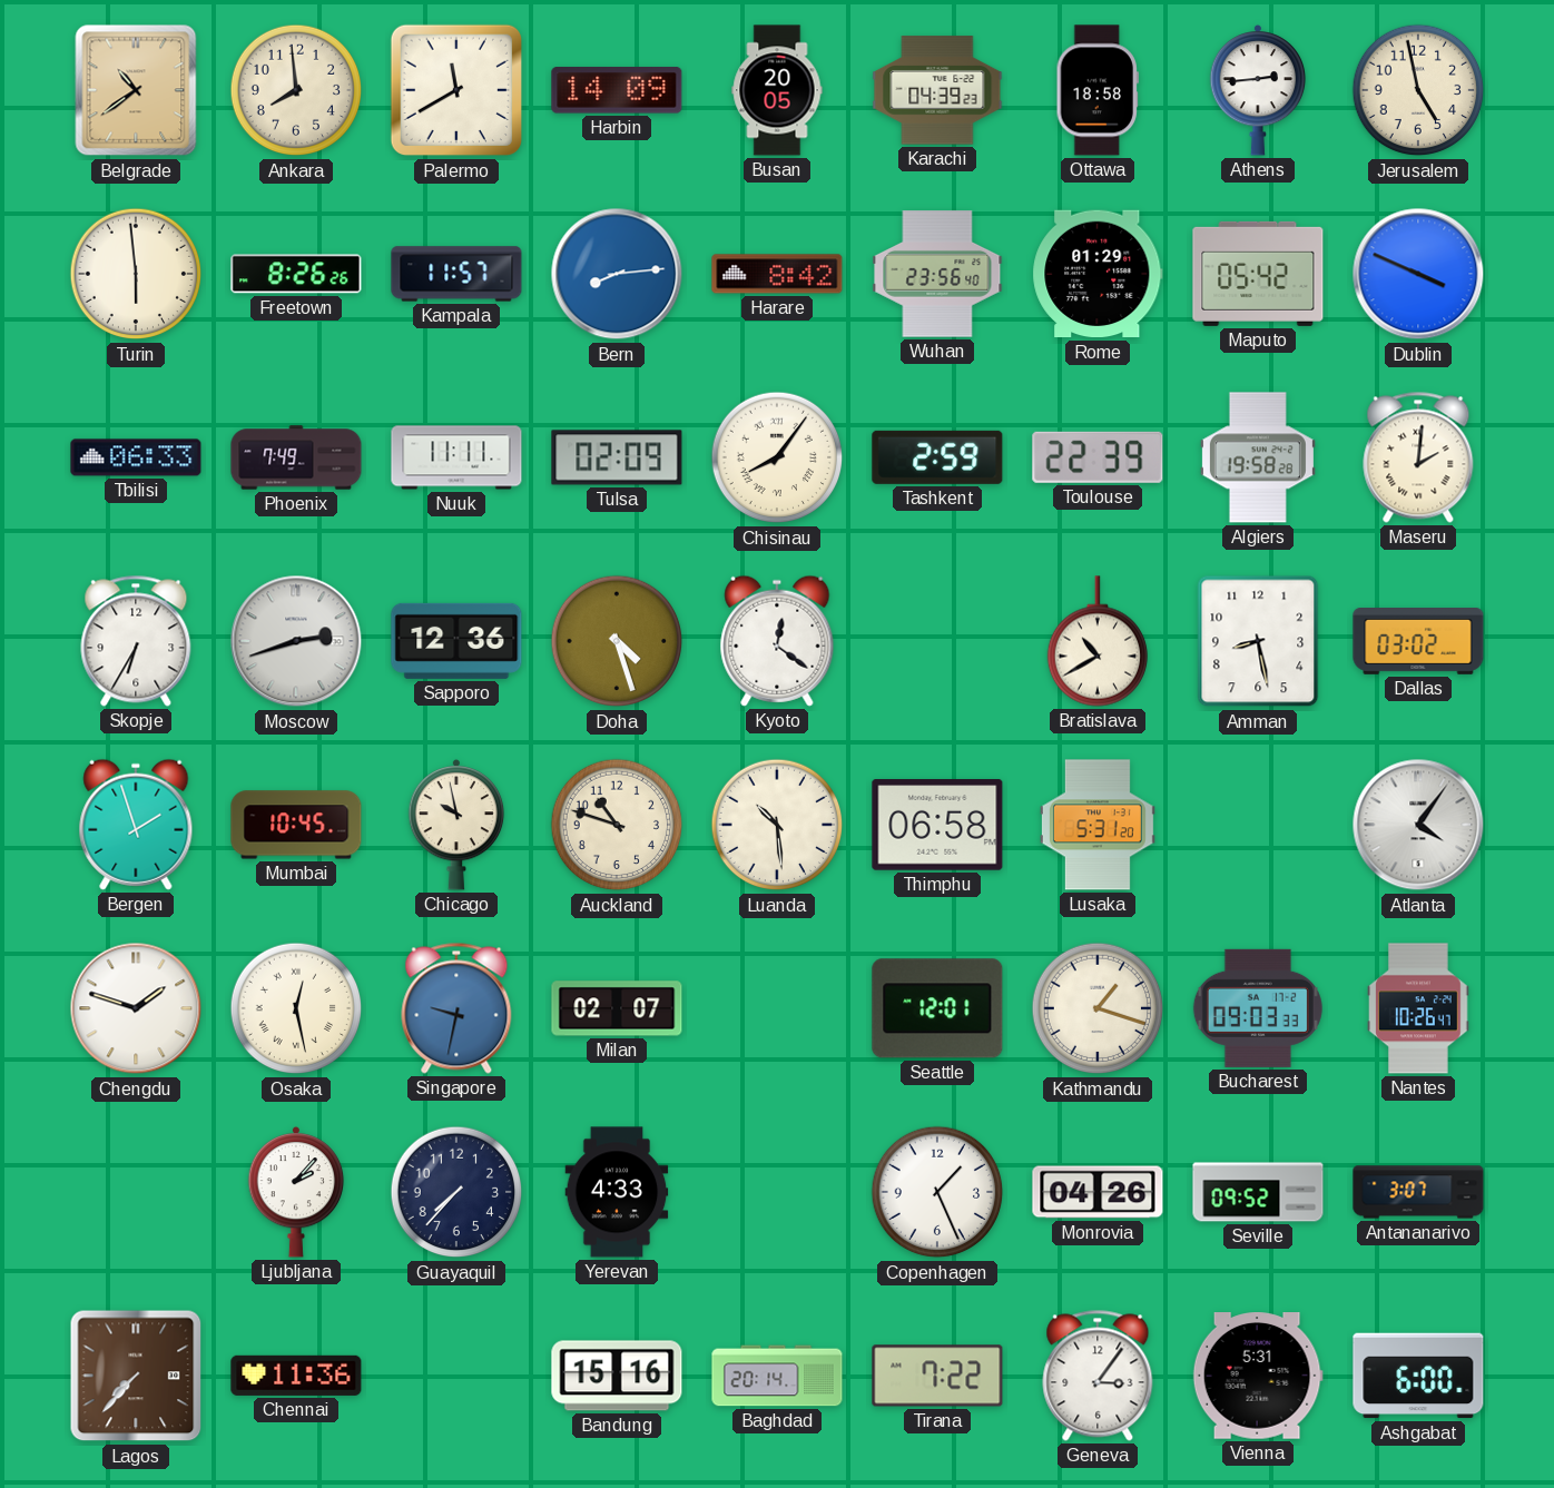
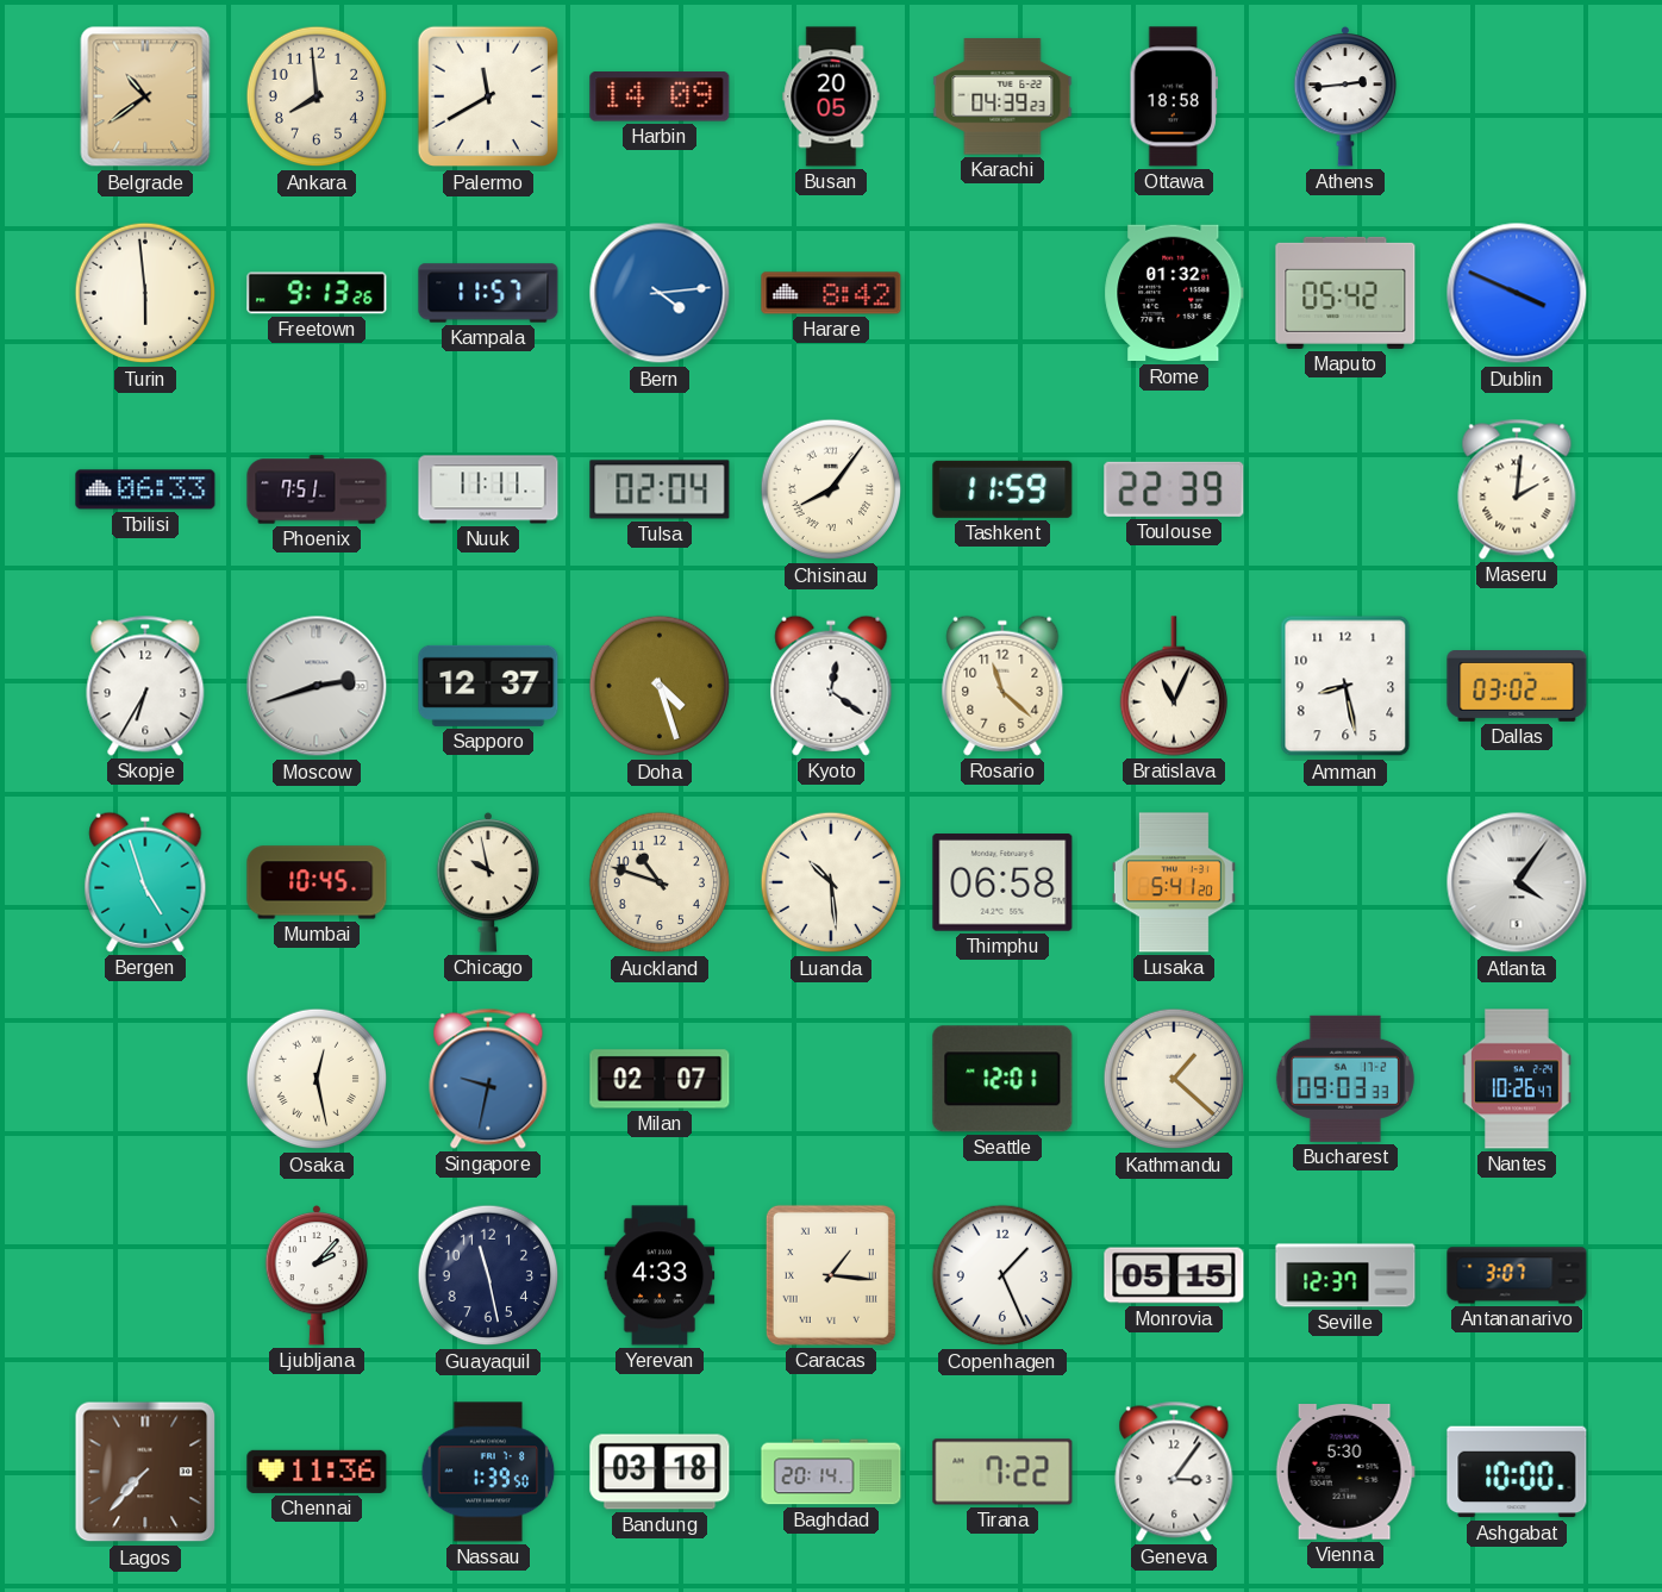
Jerusalem: 4:58 -> none
Freetown: 8:26 -> 9:13
Bern: 8:14 -> 4:14
Wuhan: 23:56 -> none
Rome: 01:29 -> 01:32
Phoenix: 7:49 -> 7:51
Tulsa: 02:09 -> 02:04
Tashkent: 2:59 -> 11:59
Algiers: 19:58 -> none
Sapporo: 12:36 -> 12:37
Rosario: none -> 11:22
Bratislava: 10:40 -> 11:04
Bergen: 1:57 -> 4:57
Lusaka: 5:31 -> 5:41
Chengdu: 1:48 -> none
Kathmandu: 1:18 -> 1:22
Guayaquil: 7:37 -> 11:28
Caracas: none -> 1:16
Monrovia: 04:26 -> 05:15
Seville: 09:52 -> 12:37
Nassau: none -> 1:39
Bandung: 15:16 -> 03:18
Vienna: 5:31 -> 5:30
Ashgabat: 6:00 -> 10:00
